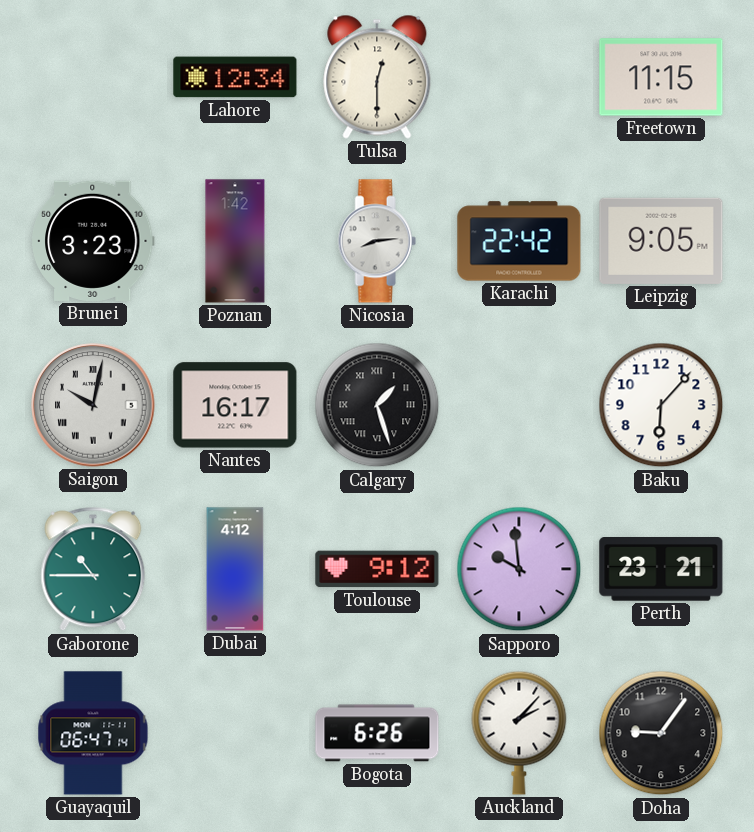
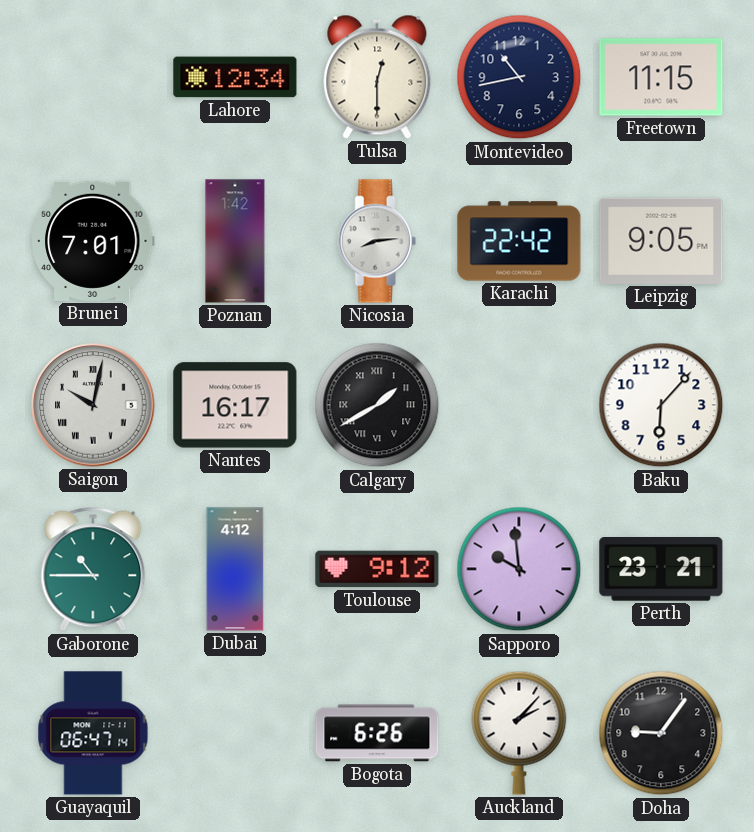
Montevideo: none -> 10:43
Brunei: 3:23 -> 7:01
Calgary: 1:27 -> 1:40
